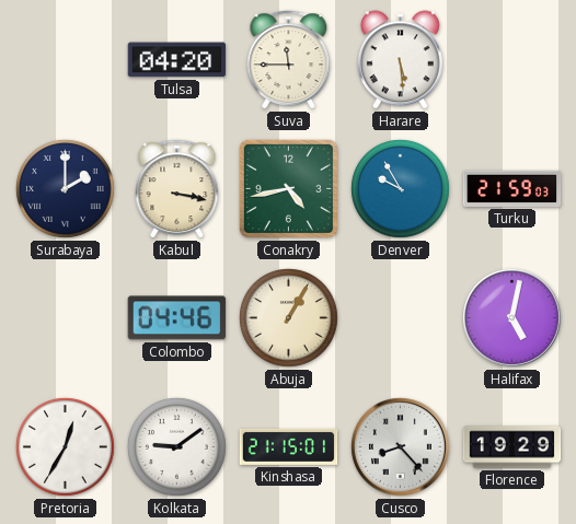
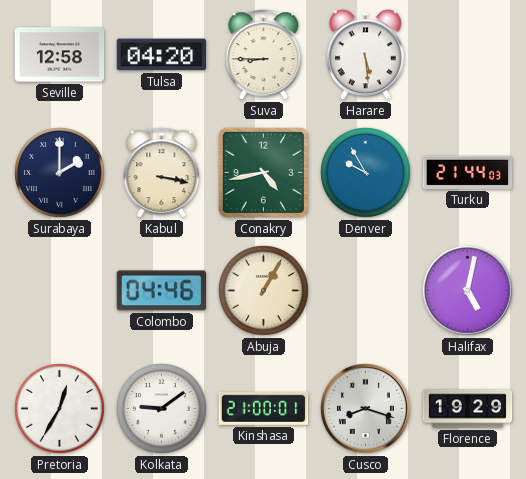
Seville: none -> 12:58
Suva: 11:45 -> 8:45
Turku: 21:59 -> 21:44
Kinshasa: 21:15 -> 21:00
Cusco: 8:23 -> 8:18
